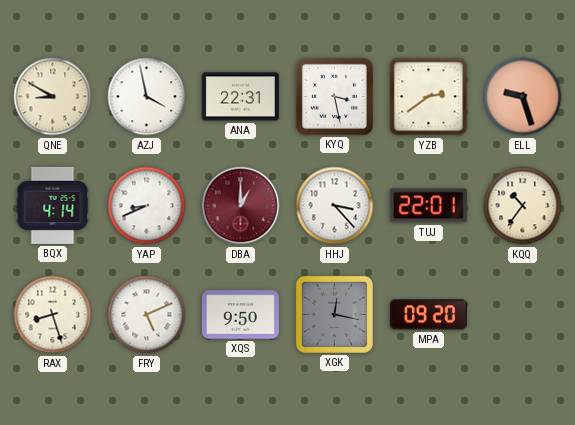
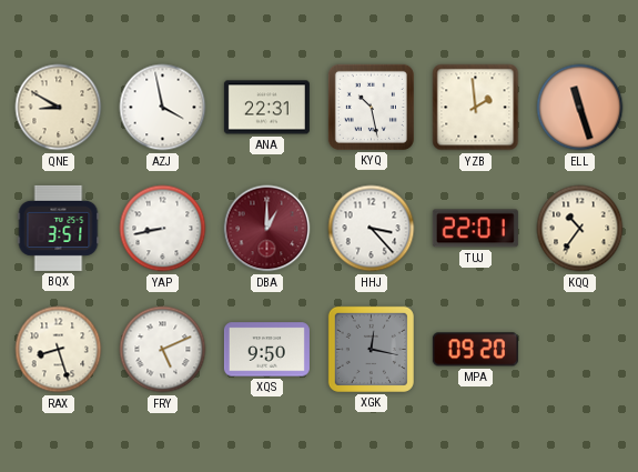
KYQ: 3:28 -> 10:28
YZB: 2:39 -> 1:59
ELL: 9:27 -> 11:27
BQX: 4:14 -> 3:51
YAP: 8:41 -> 8:43
